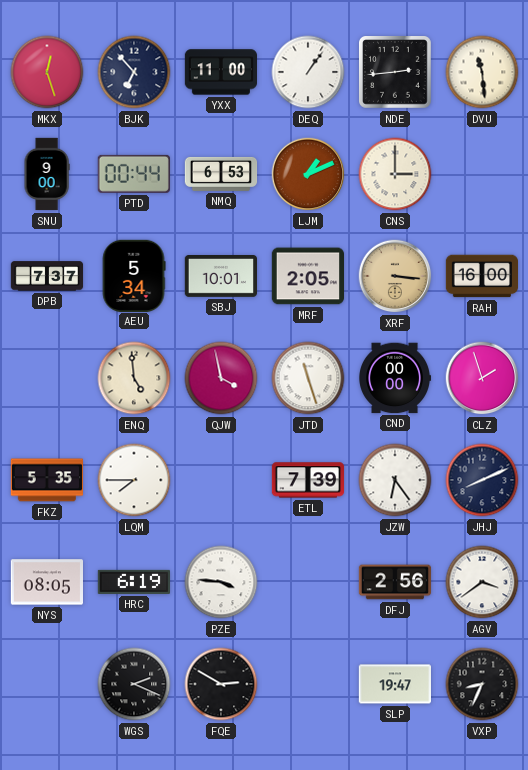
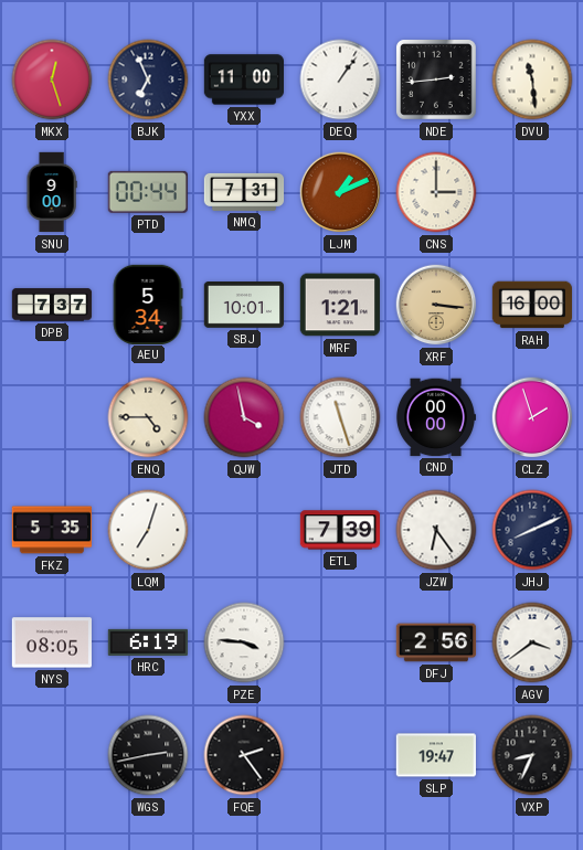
BJK: 6:53 -> 6:56
NMQ: 6:53 -> 7:31
MRF: 2:05 -> 1:21
ENQ: 4:59 -> 4:45
LQM: 7:45 -> 7:03
WGS: 2:19 -> 2:43
FQE: 2:50 -> 2:24
